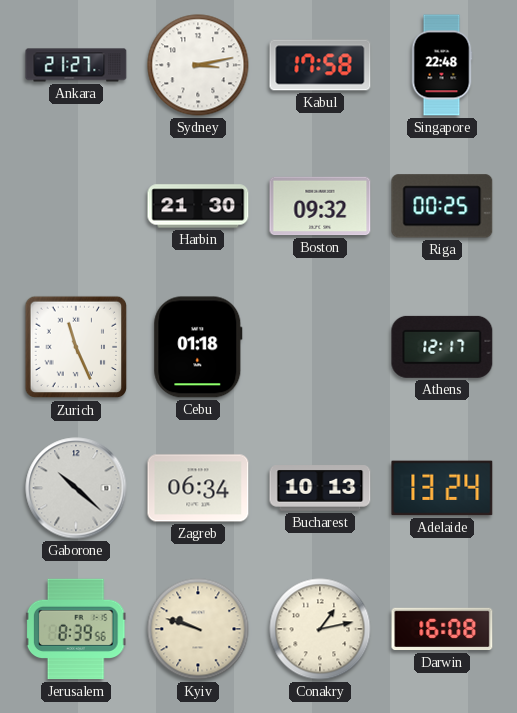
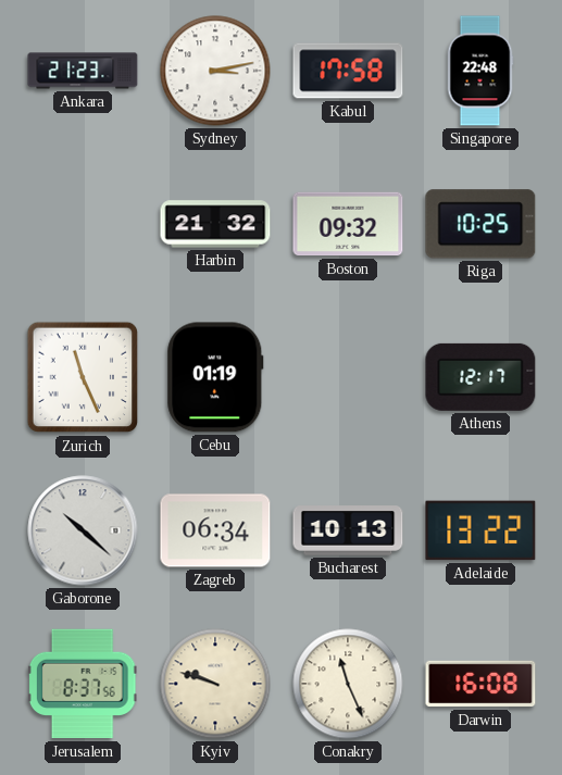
Ankara: 21:27 -> 21:23
Harbin: 21:30 -> 21:32
Riga: 00:25 -> 10:25
Cebu: 01:18 -> 01:19
Adelaide: 13:24 -> 13:22
Jerusalem: 8:39 -> 8:37
Conakry: 1:13 -> 11:26
